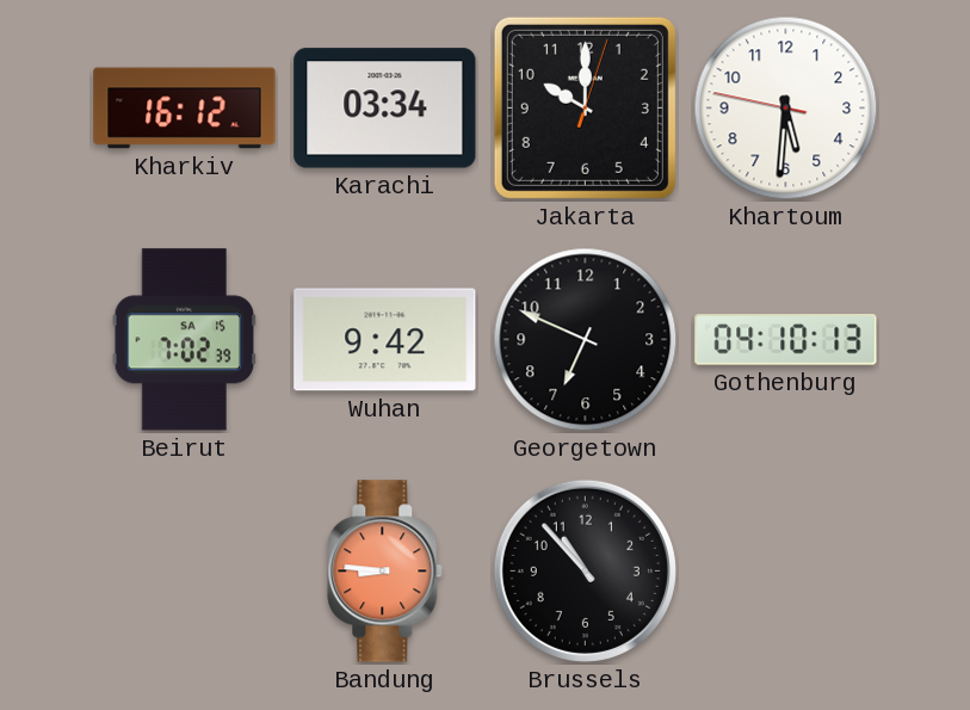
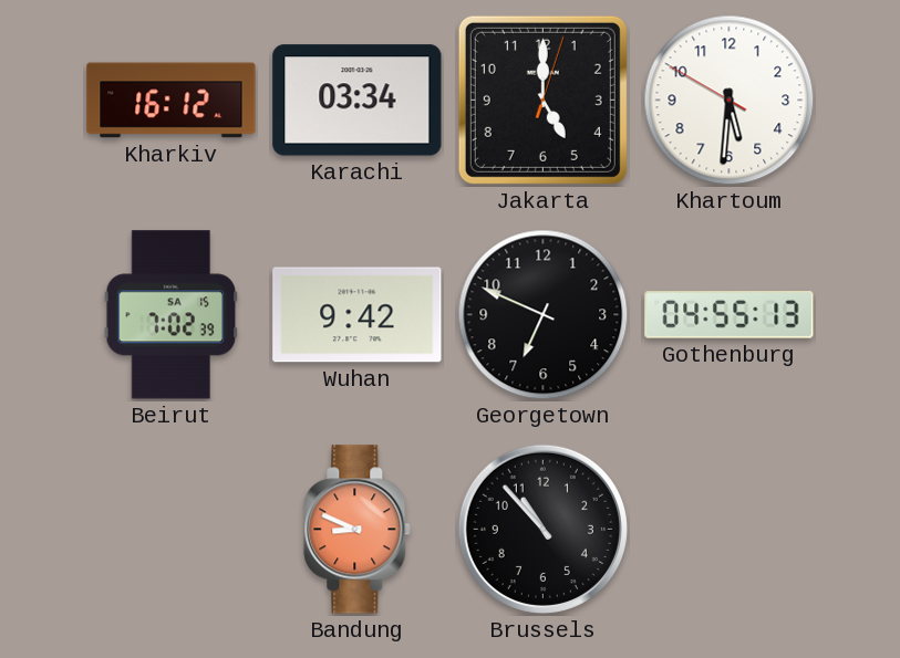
Jakarta: 10:00 -> 5:00
Khartoum: 5:30:47 -> 5:30:50
Gothenburg: 04:10 -> 04:55
Bandung: 8:46 -> 8:49
